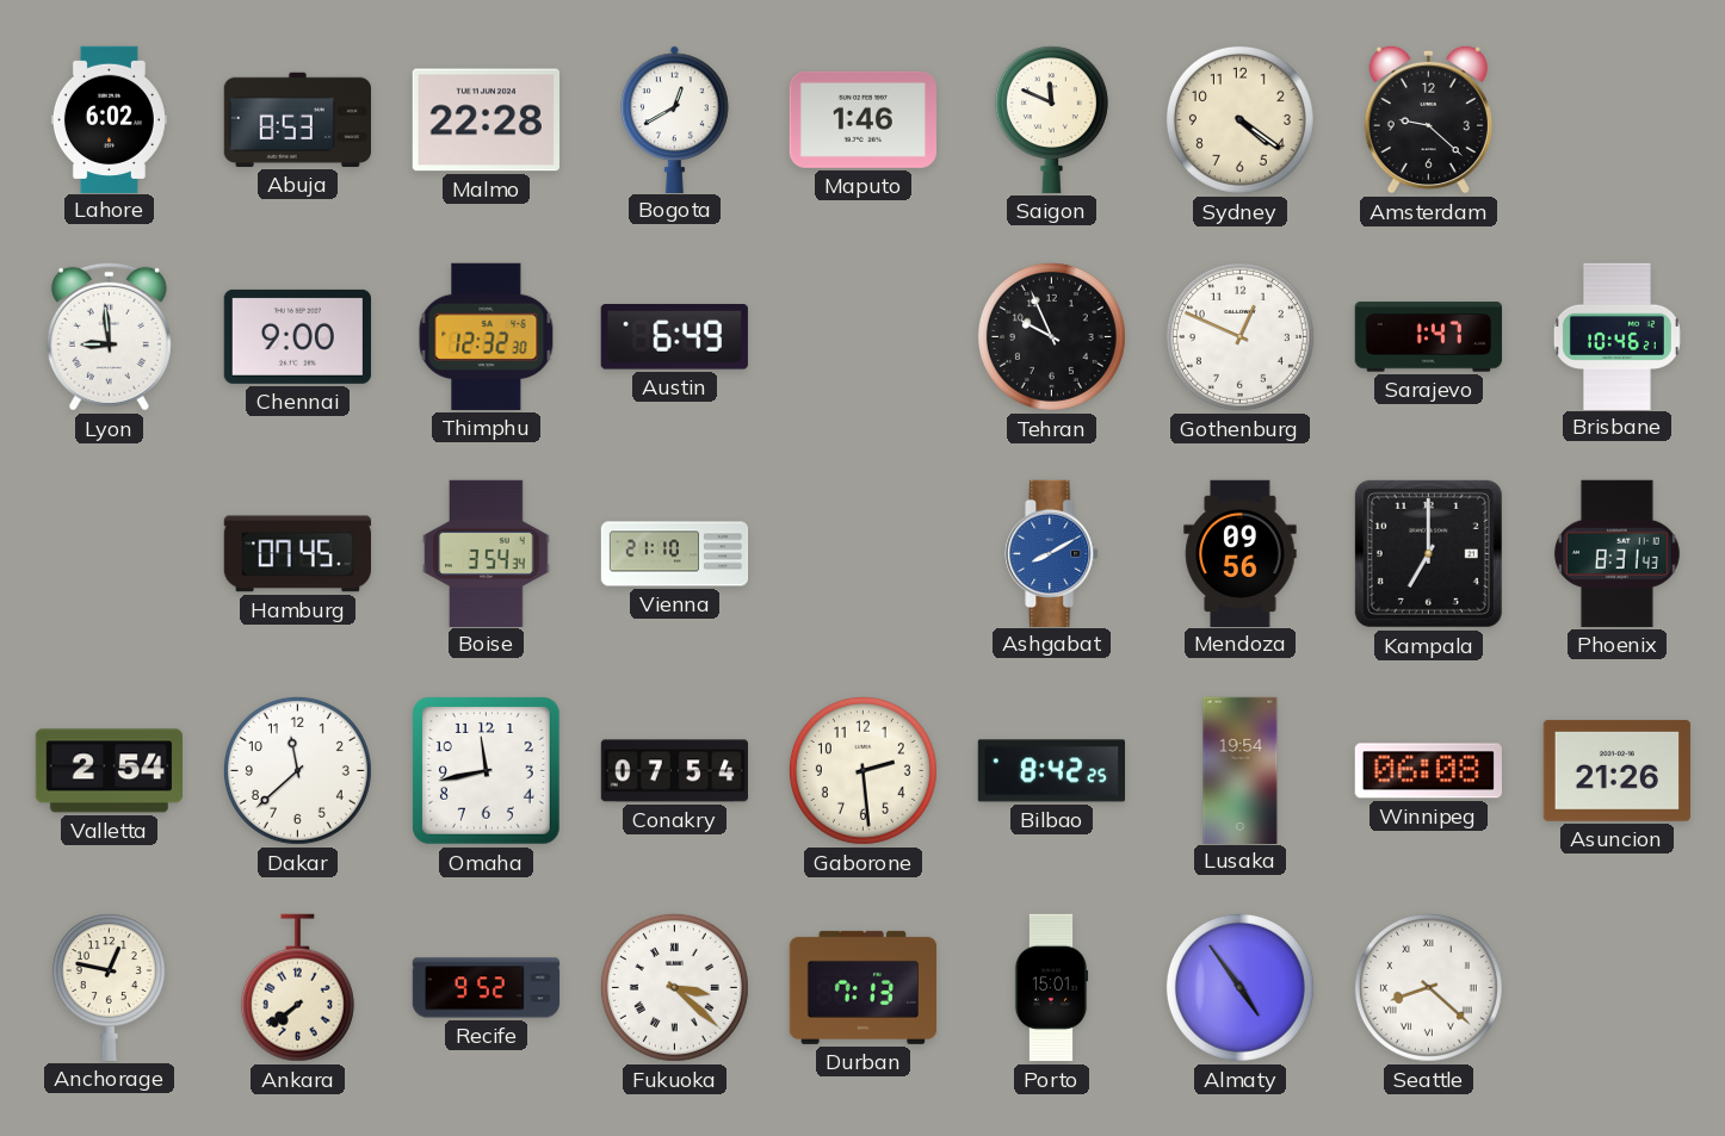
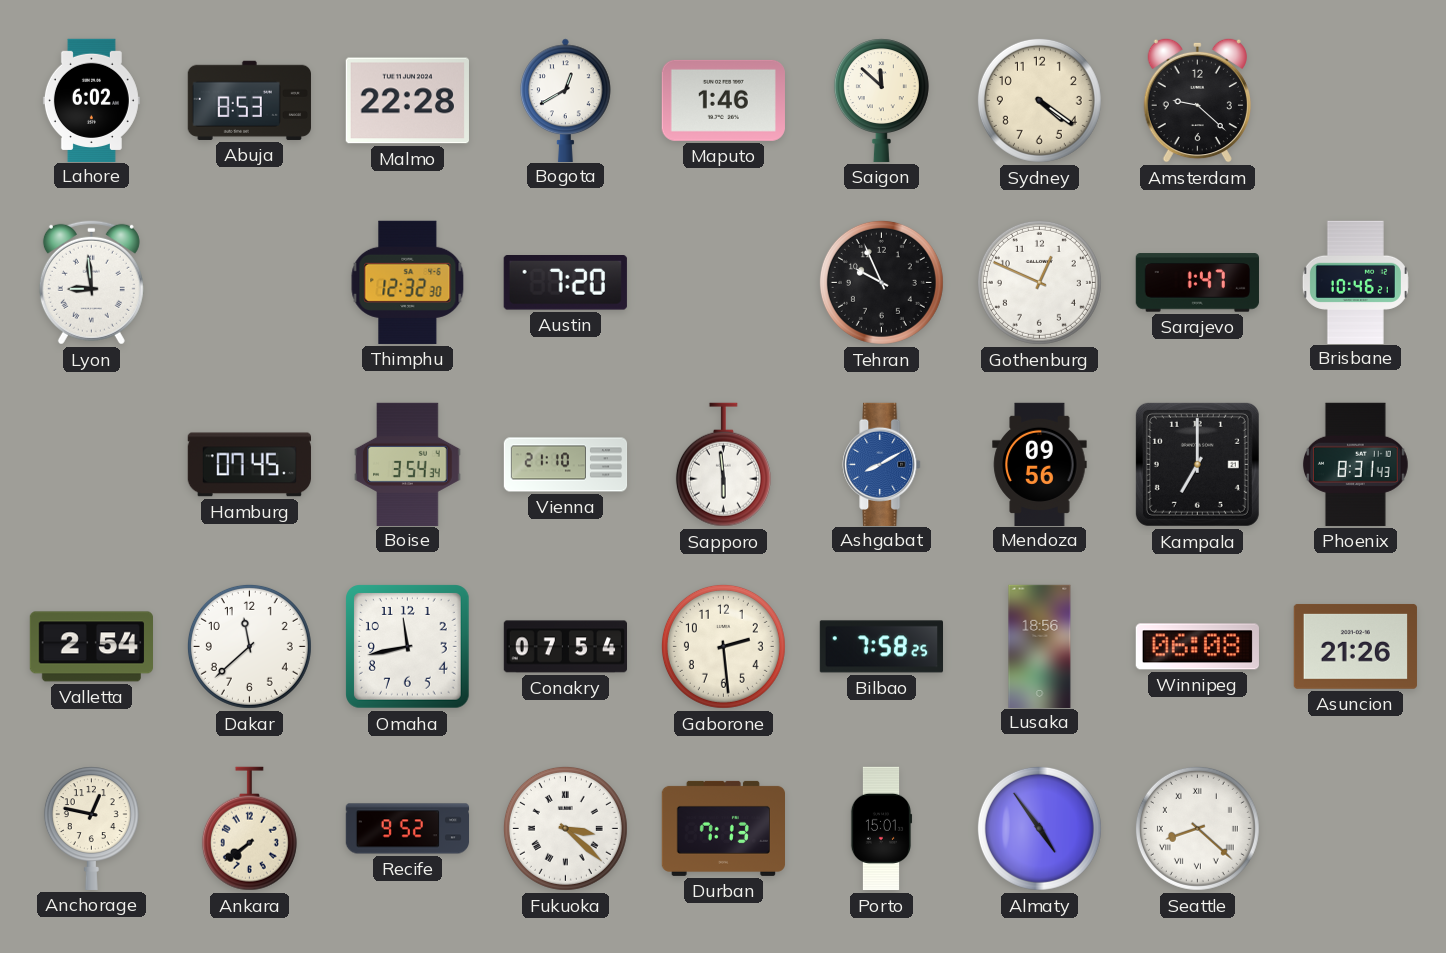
Saigon: 11:49 -> 11:52
Chennai: 9:00 -> none
Austin: 6:49 -> 7:20
Sapporo: none -> 5:59
Bilbao: 8:42 -> 7:58
Lusaka: 19:54 -> 18:56
